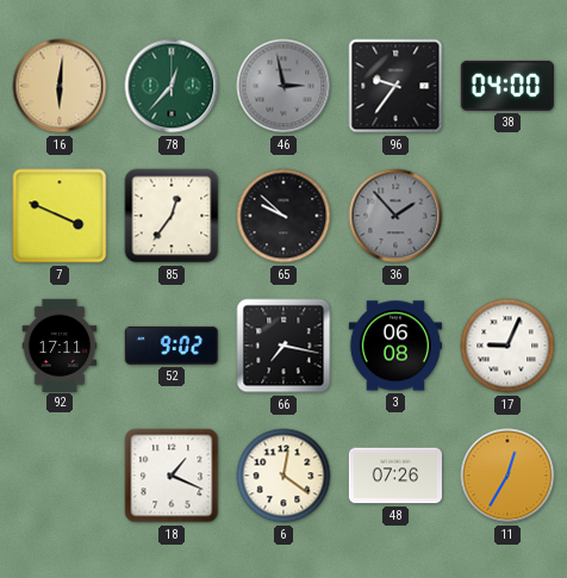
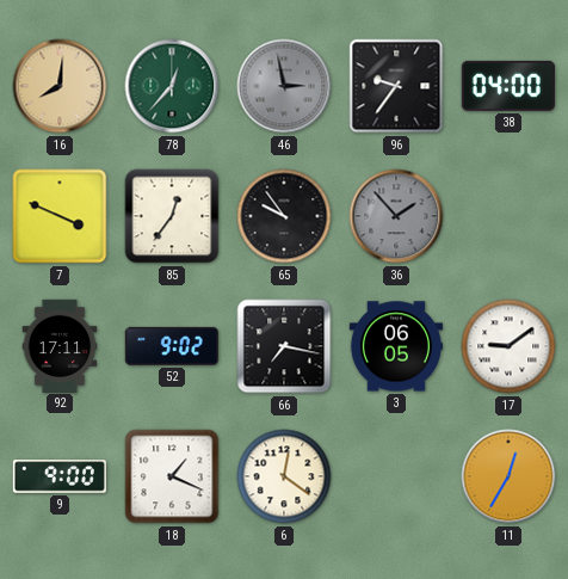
16: 6:01 -> 8:01
65: 9:52 -> 9:54
3: 06:08 -> 06:05
17: 9:04 -> 9:09
9: none -> 9:00
48: 07:26 -> none
